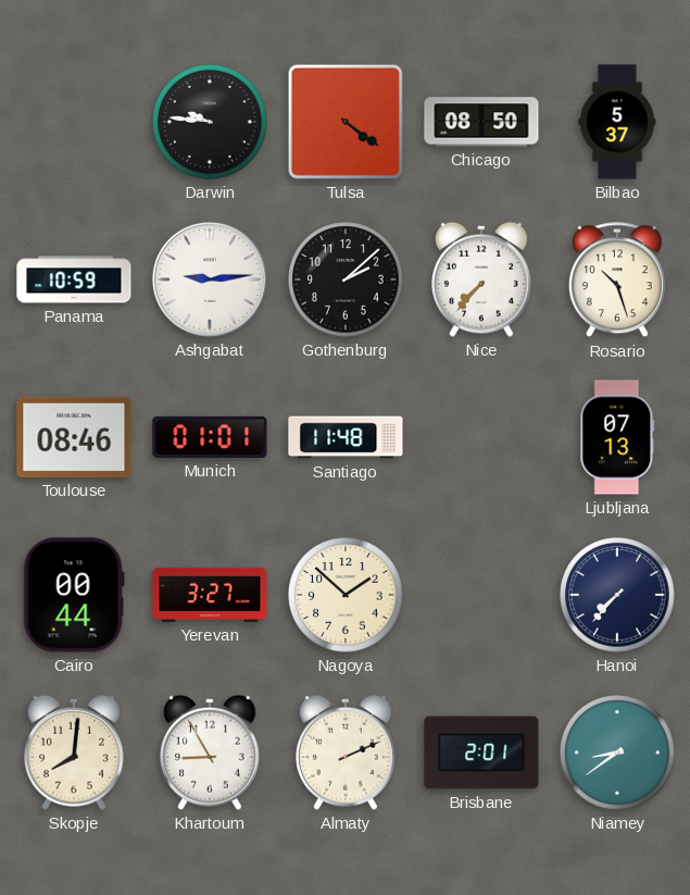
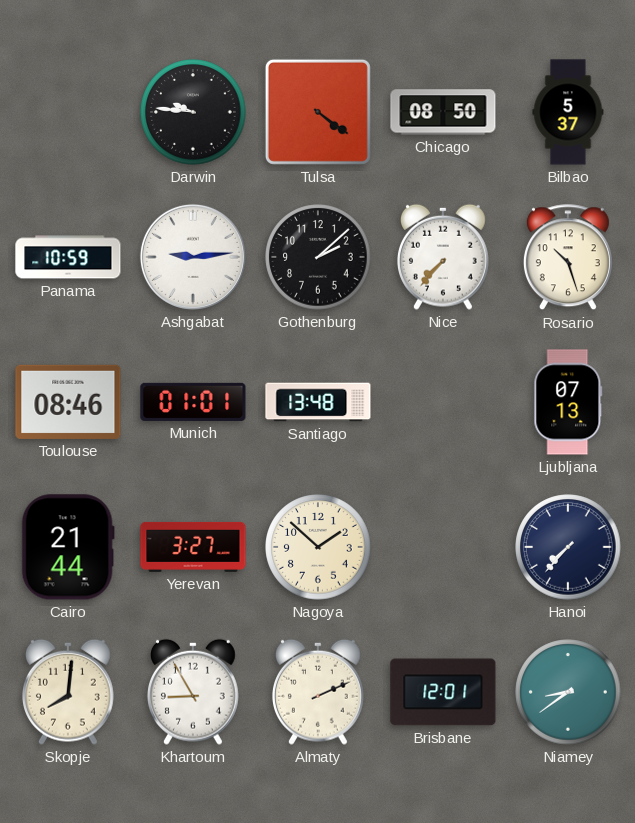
Santiago: 11:48 -> 13:48
Cairo: 00:44 -> 21:44
Brisbane: 2:01 -> 12:01
